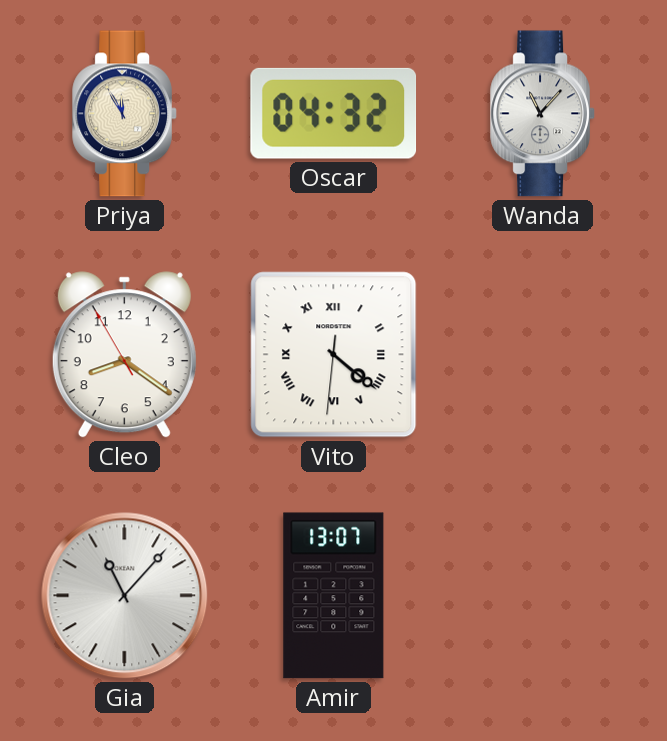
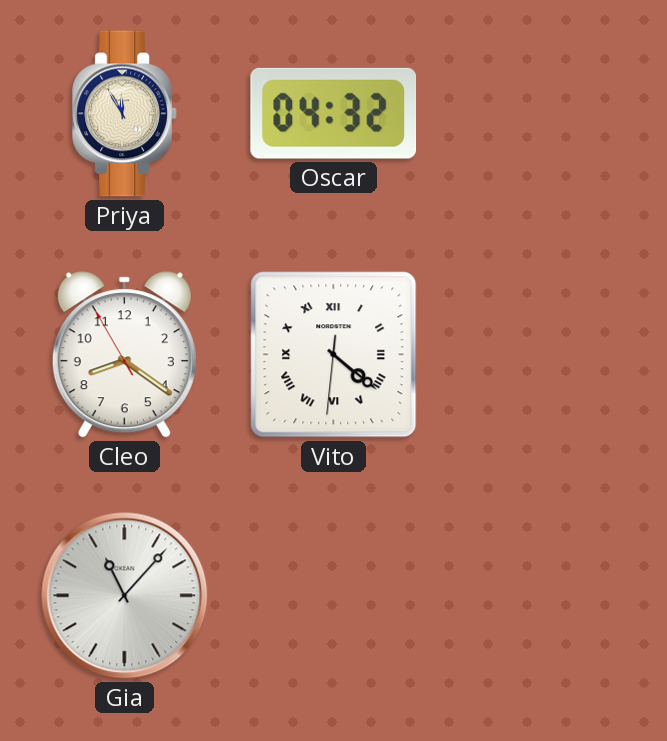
Wanda: 11:07 -> none
Amir: 13:07 -> none
